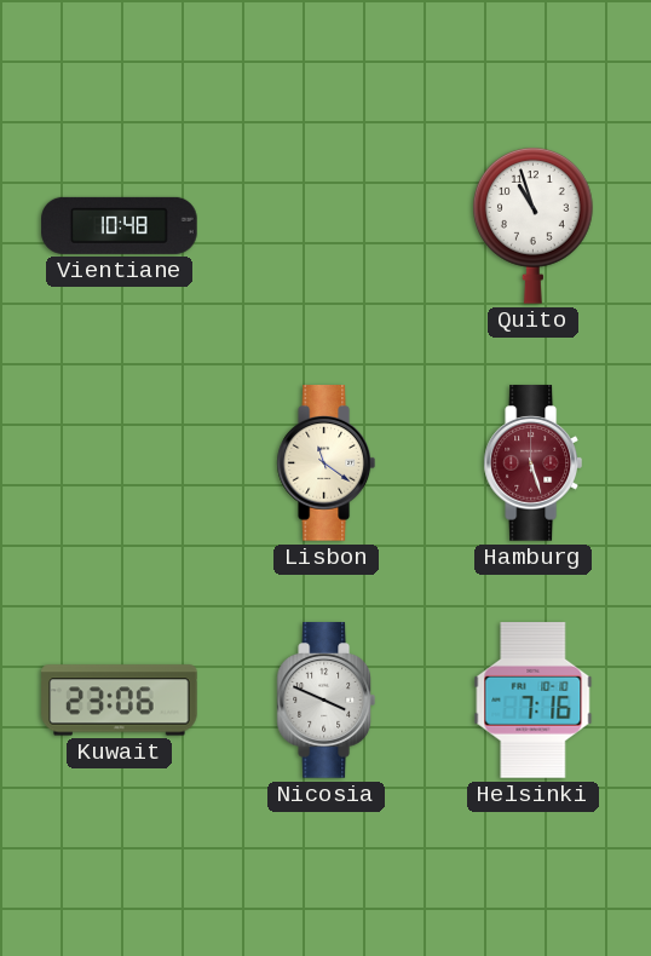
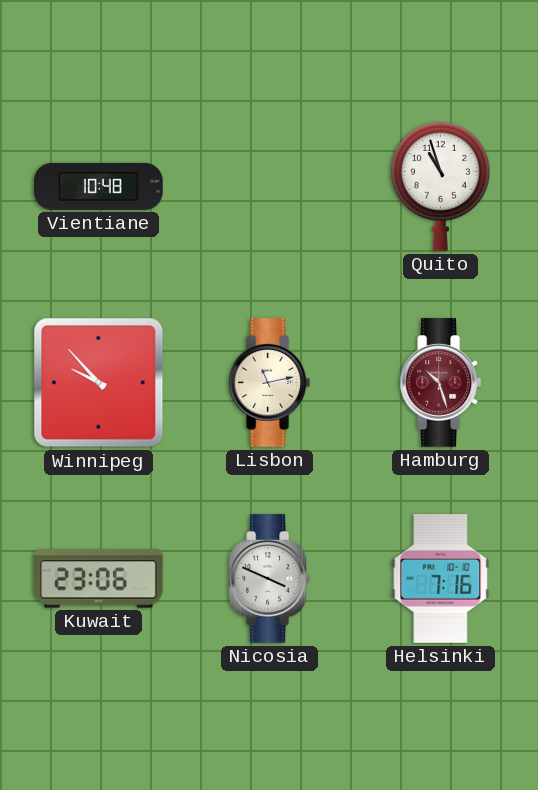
Winnipeg: none -> 9:53
Lisbon: 11:21 -> 11:13
Hamburg: 5:27 -> 10:27
